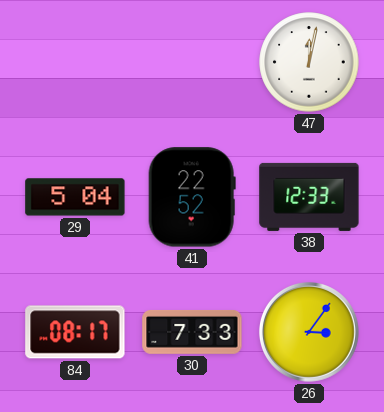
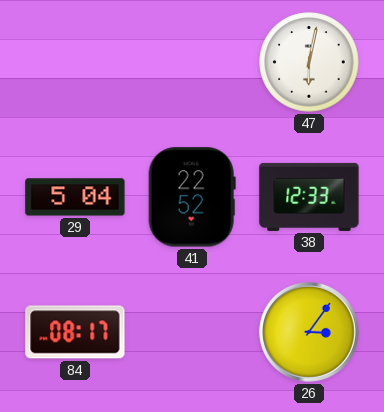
47: 12:02 -> 6:02
30: 7:33 -> none
